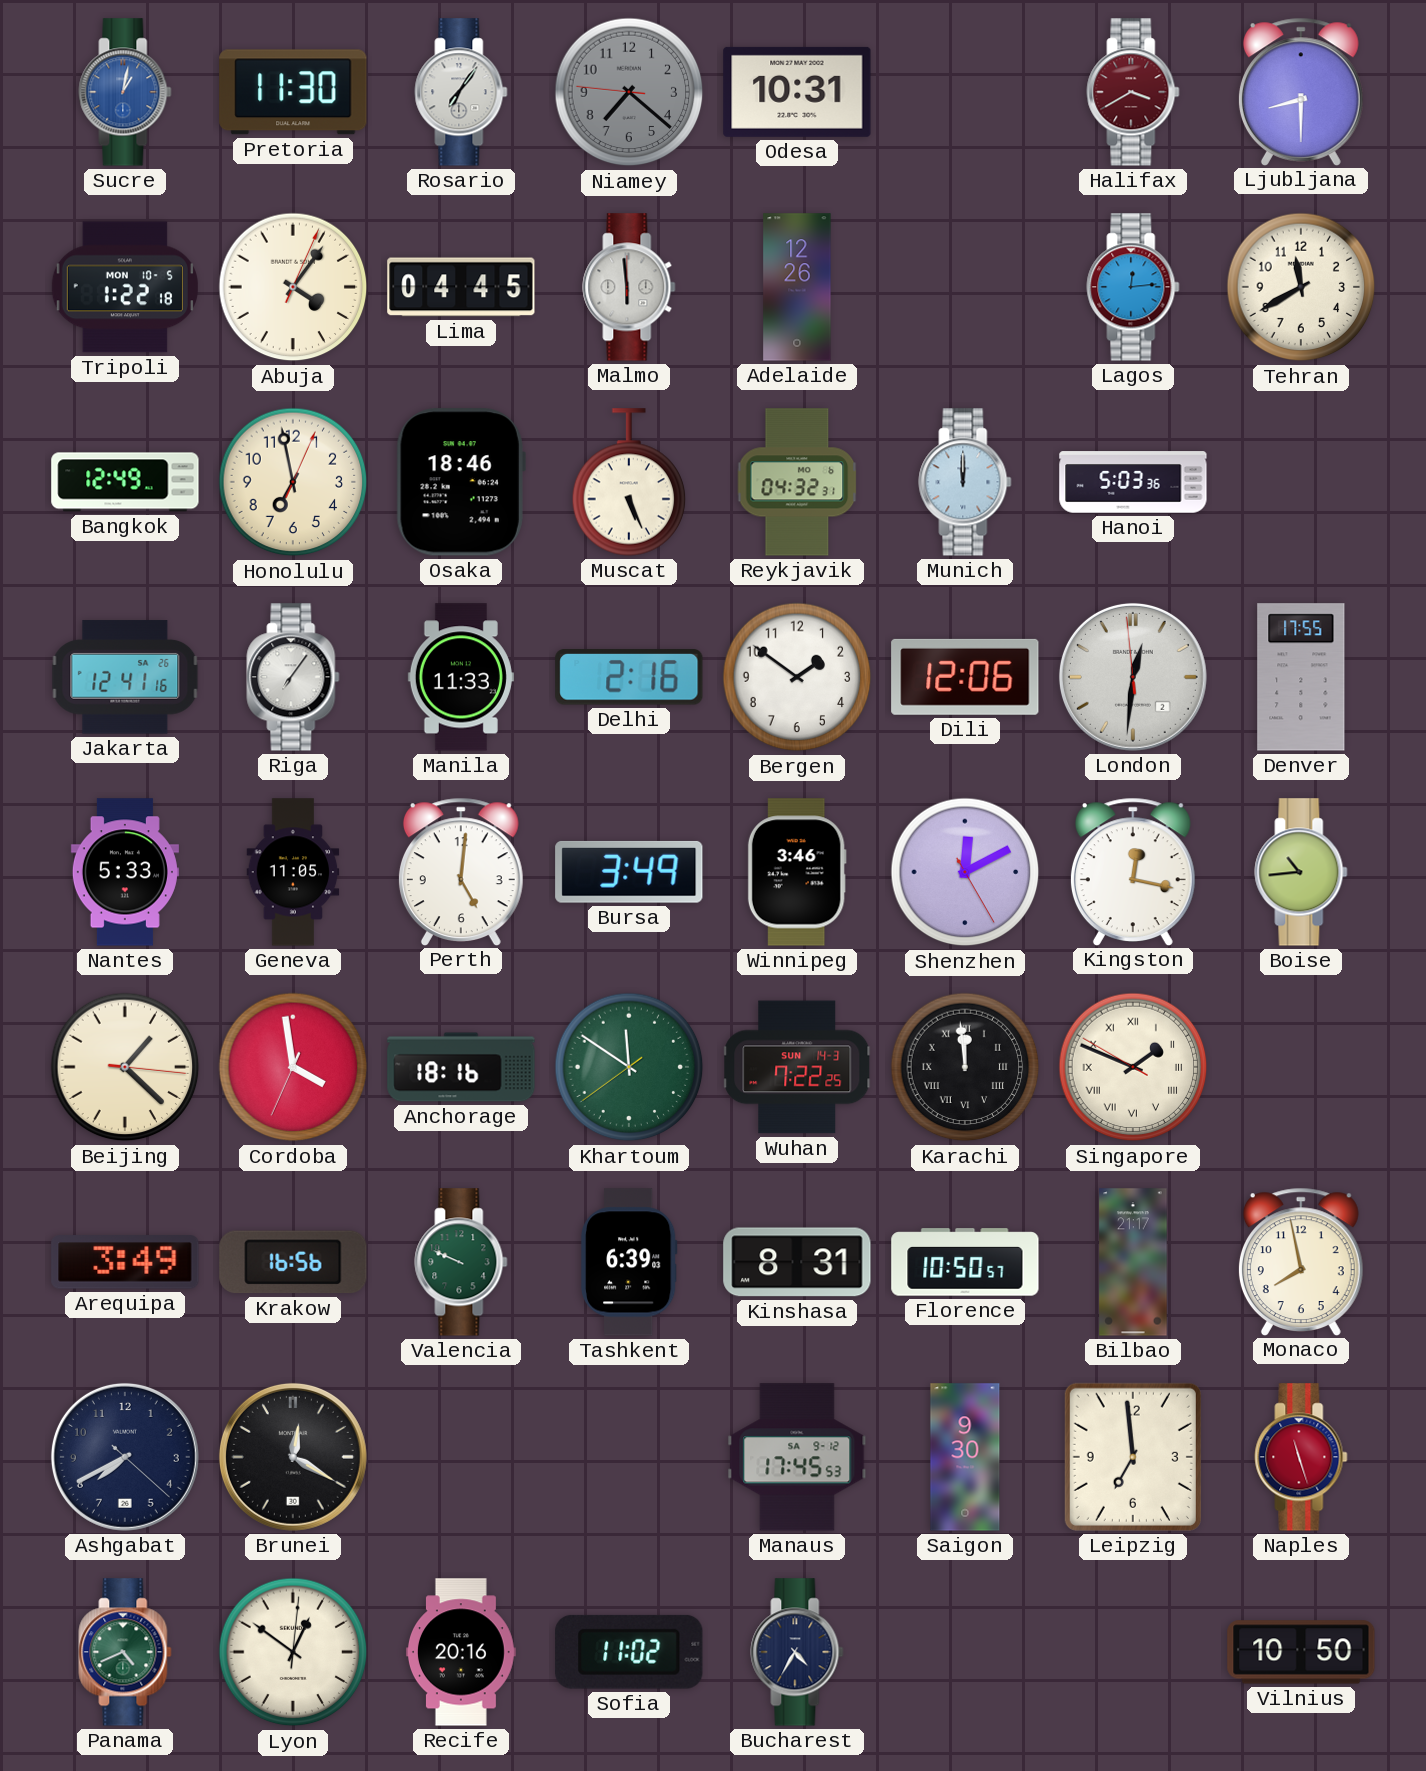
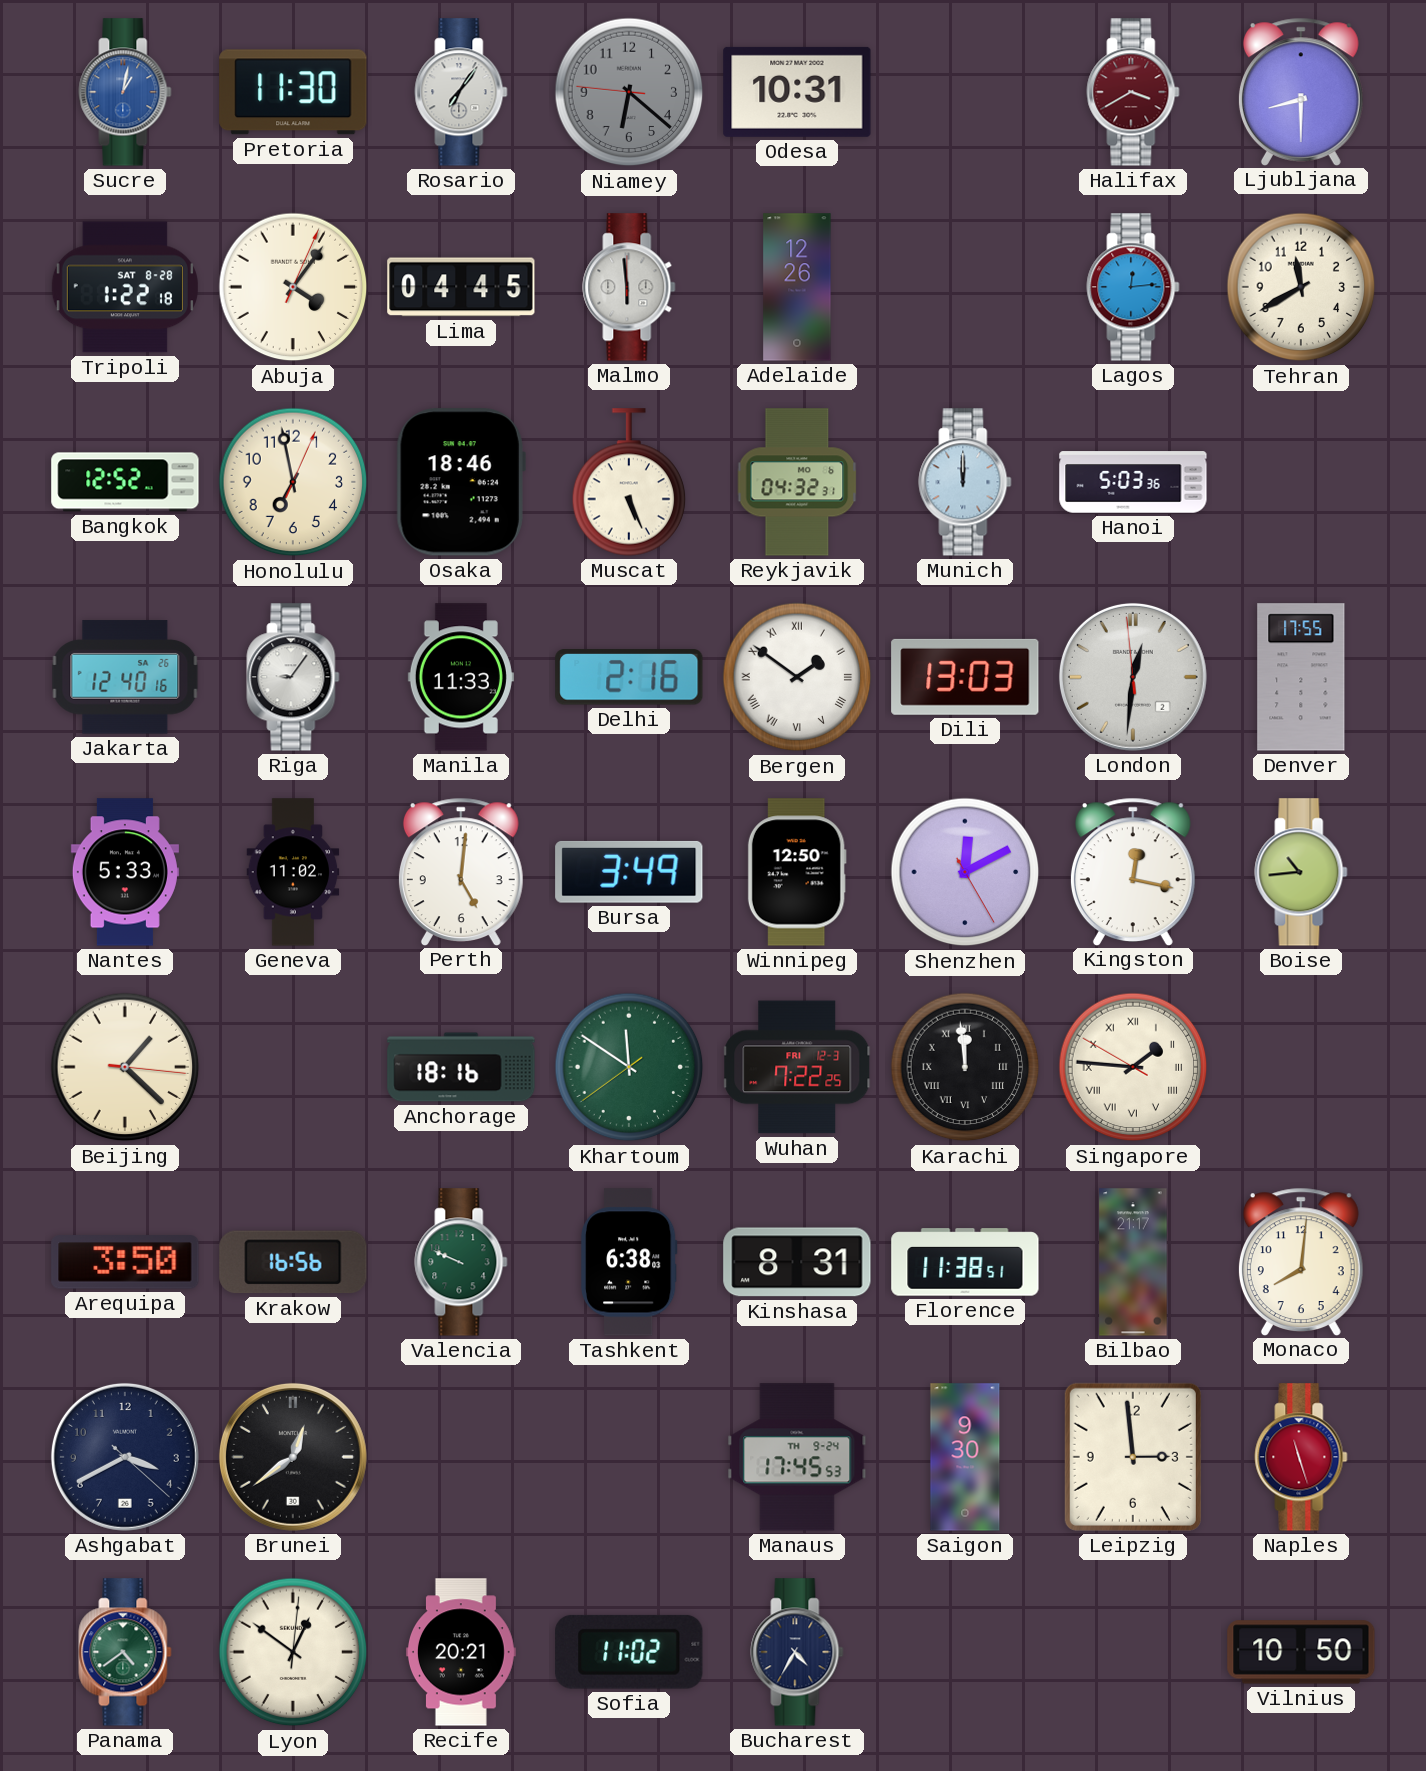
Niamey: 7:21 -> 6:21
Tripoli date: MON 10-5 -> SAT 8-28
Bangkok: 12:49 -> 12:52
Jakarta: 12:41 -> 12:40
Riga: 7:06 -> 9:06
Bergen numerals: Arabic -> Roman
Dili: 12:06 -> 13:03
Geneva: 11:05 -> 11:02
Winnipeg: 3:46 -> 12:50
Cordoba: 3:58 -> none
Wuhan date: SUN 14-3 -> FRI 12-3
Singapore: 1:48 -> 1:45
Arequipa: 3:49 -> 3:50
Tashkent: 6:39 -> 6:38
Florence: 10:50 -> 11:38
Monaco: 7:58 -> 8:01
Ashgabat: 7:40 -> 3:40
Brunei: 12:20 -> 12:39
Manaus date: SA 9-12 -> TH 9-24
Leipzig: 6:59 -> 2:59
Panama: 4:41 -> 4:39
Recife: 20:16 -> 20:21
